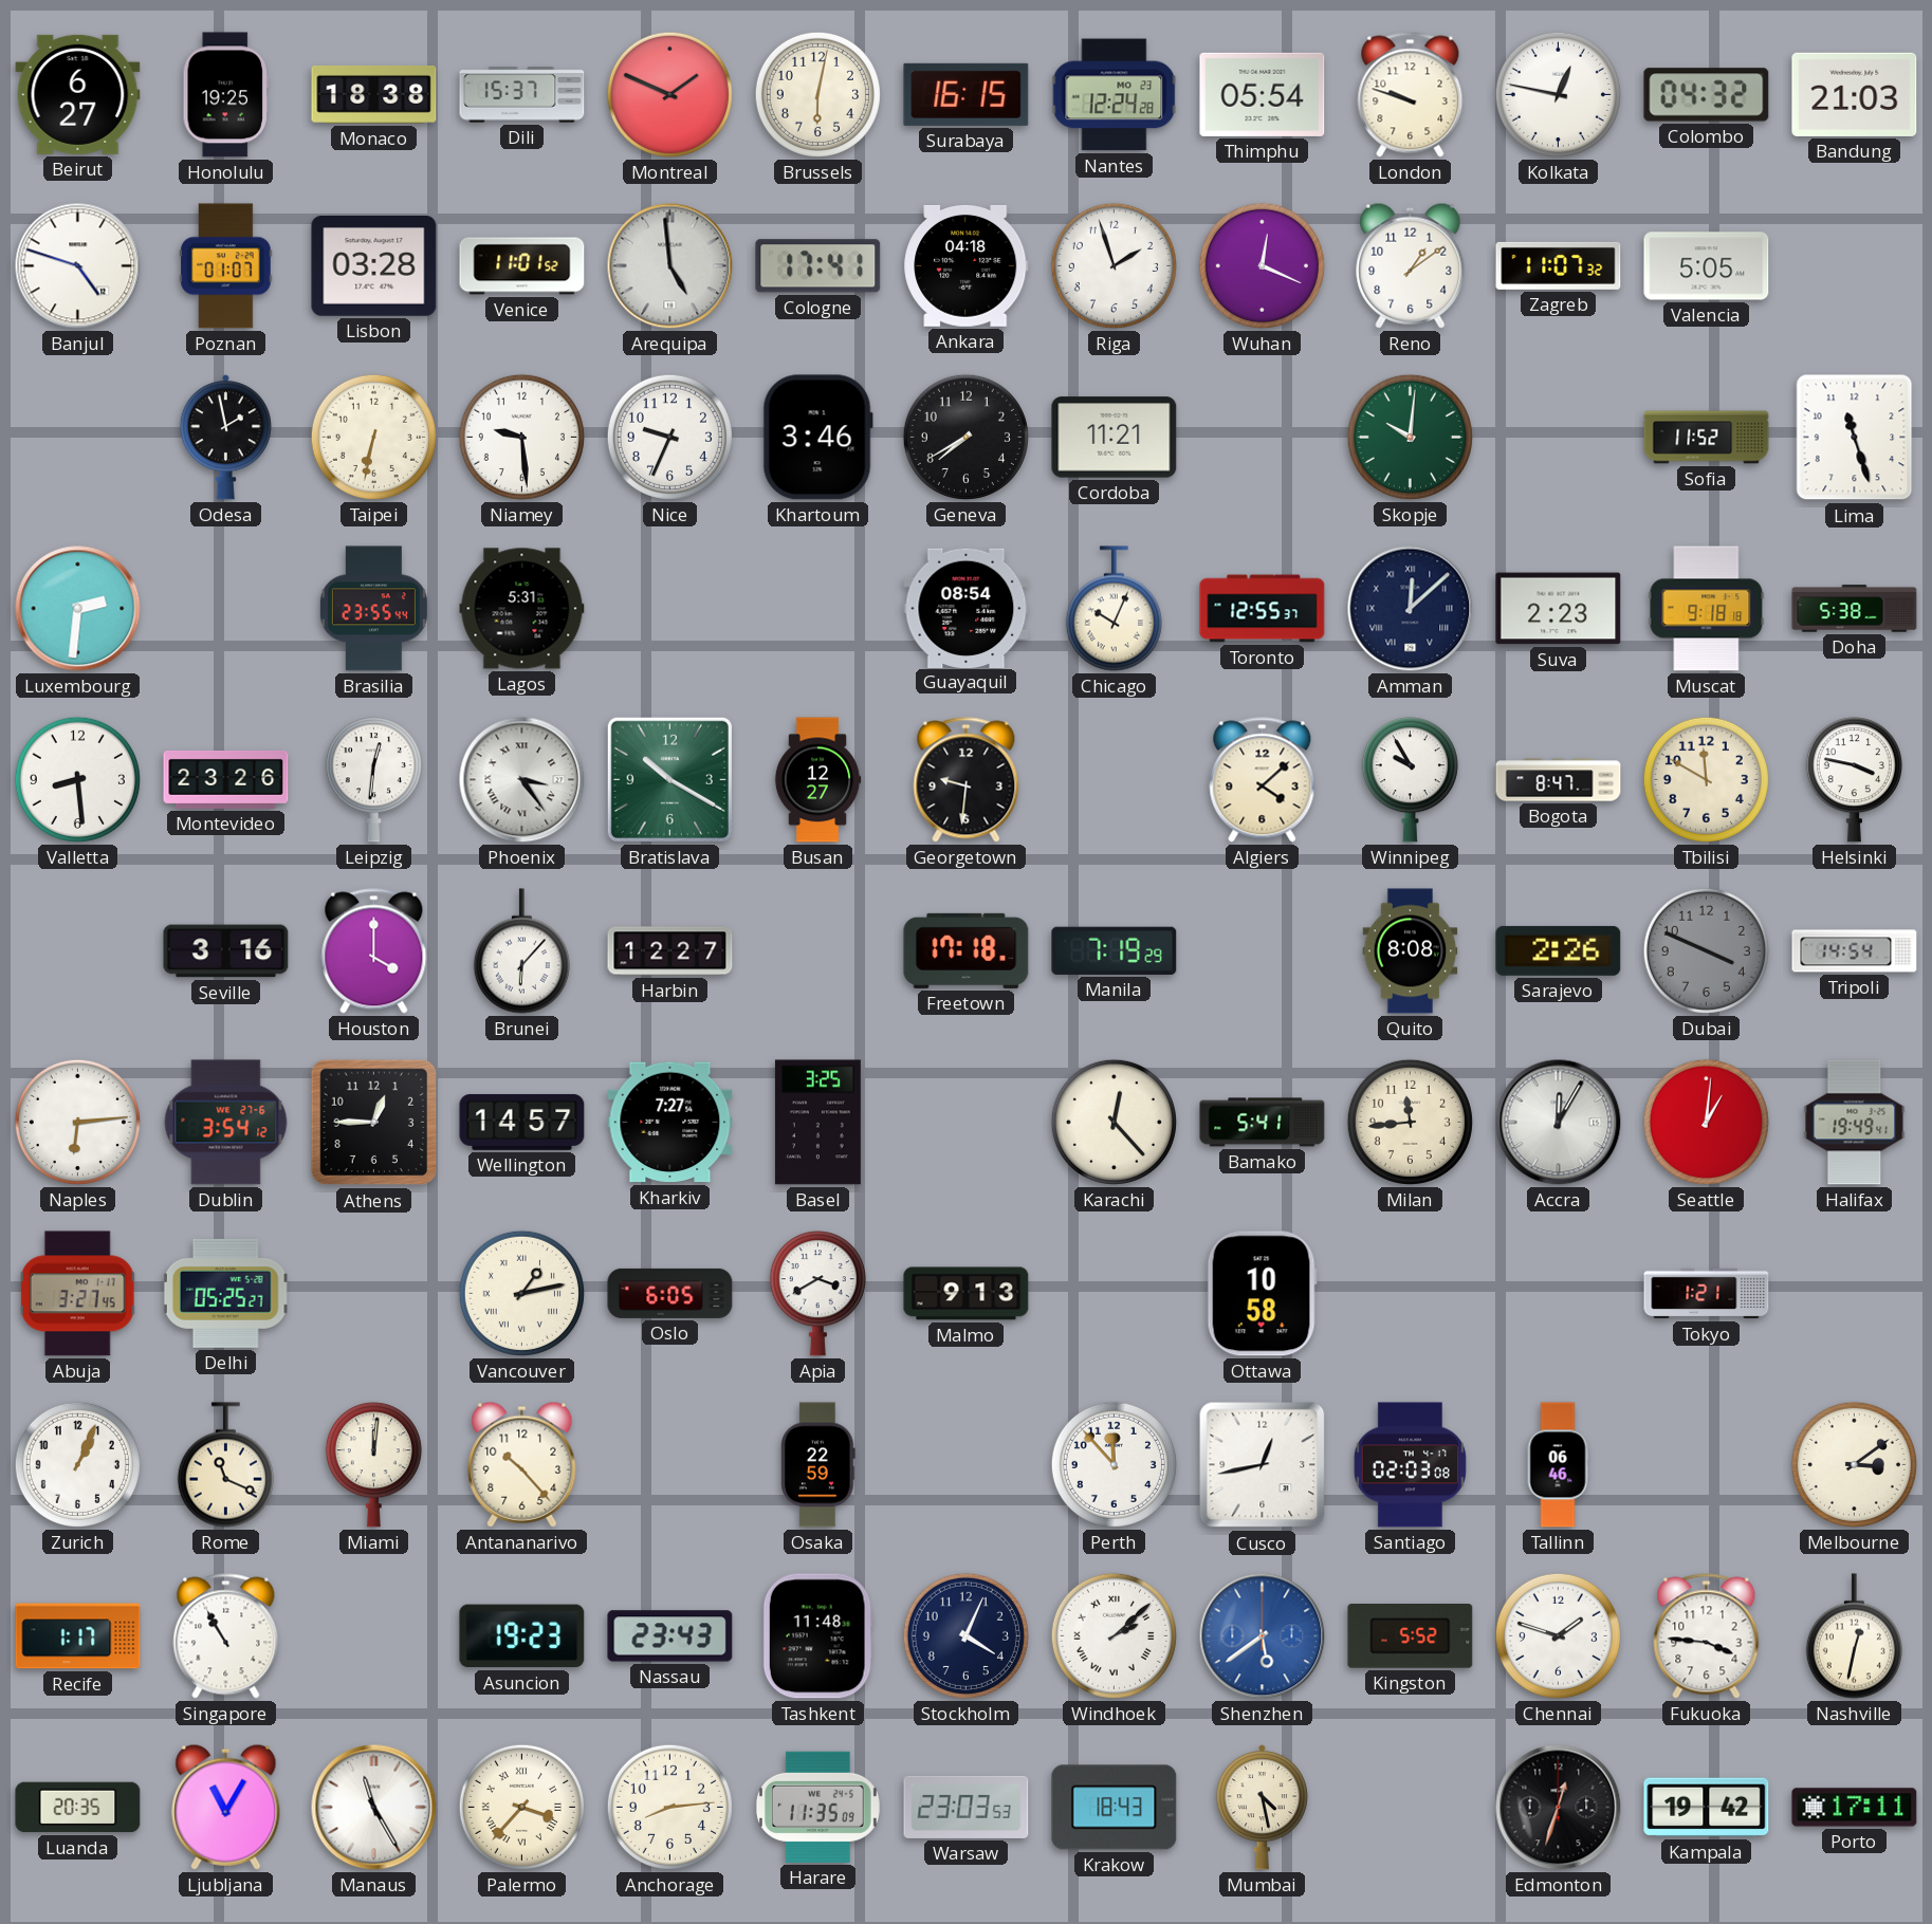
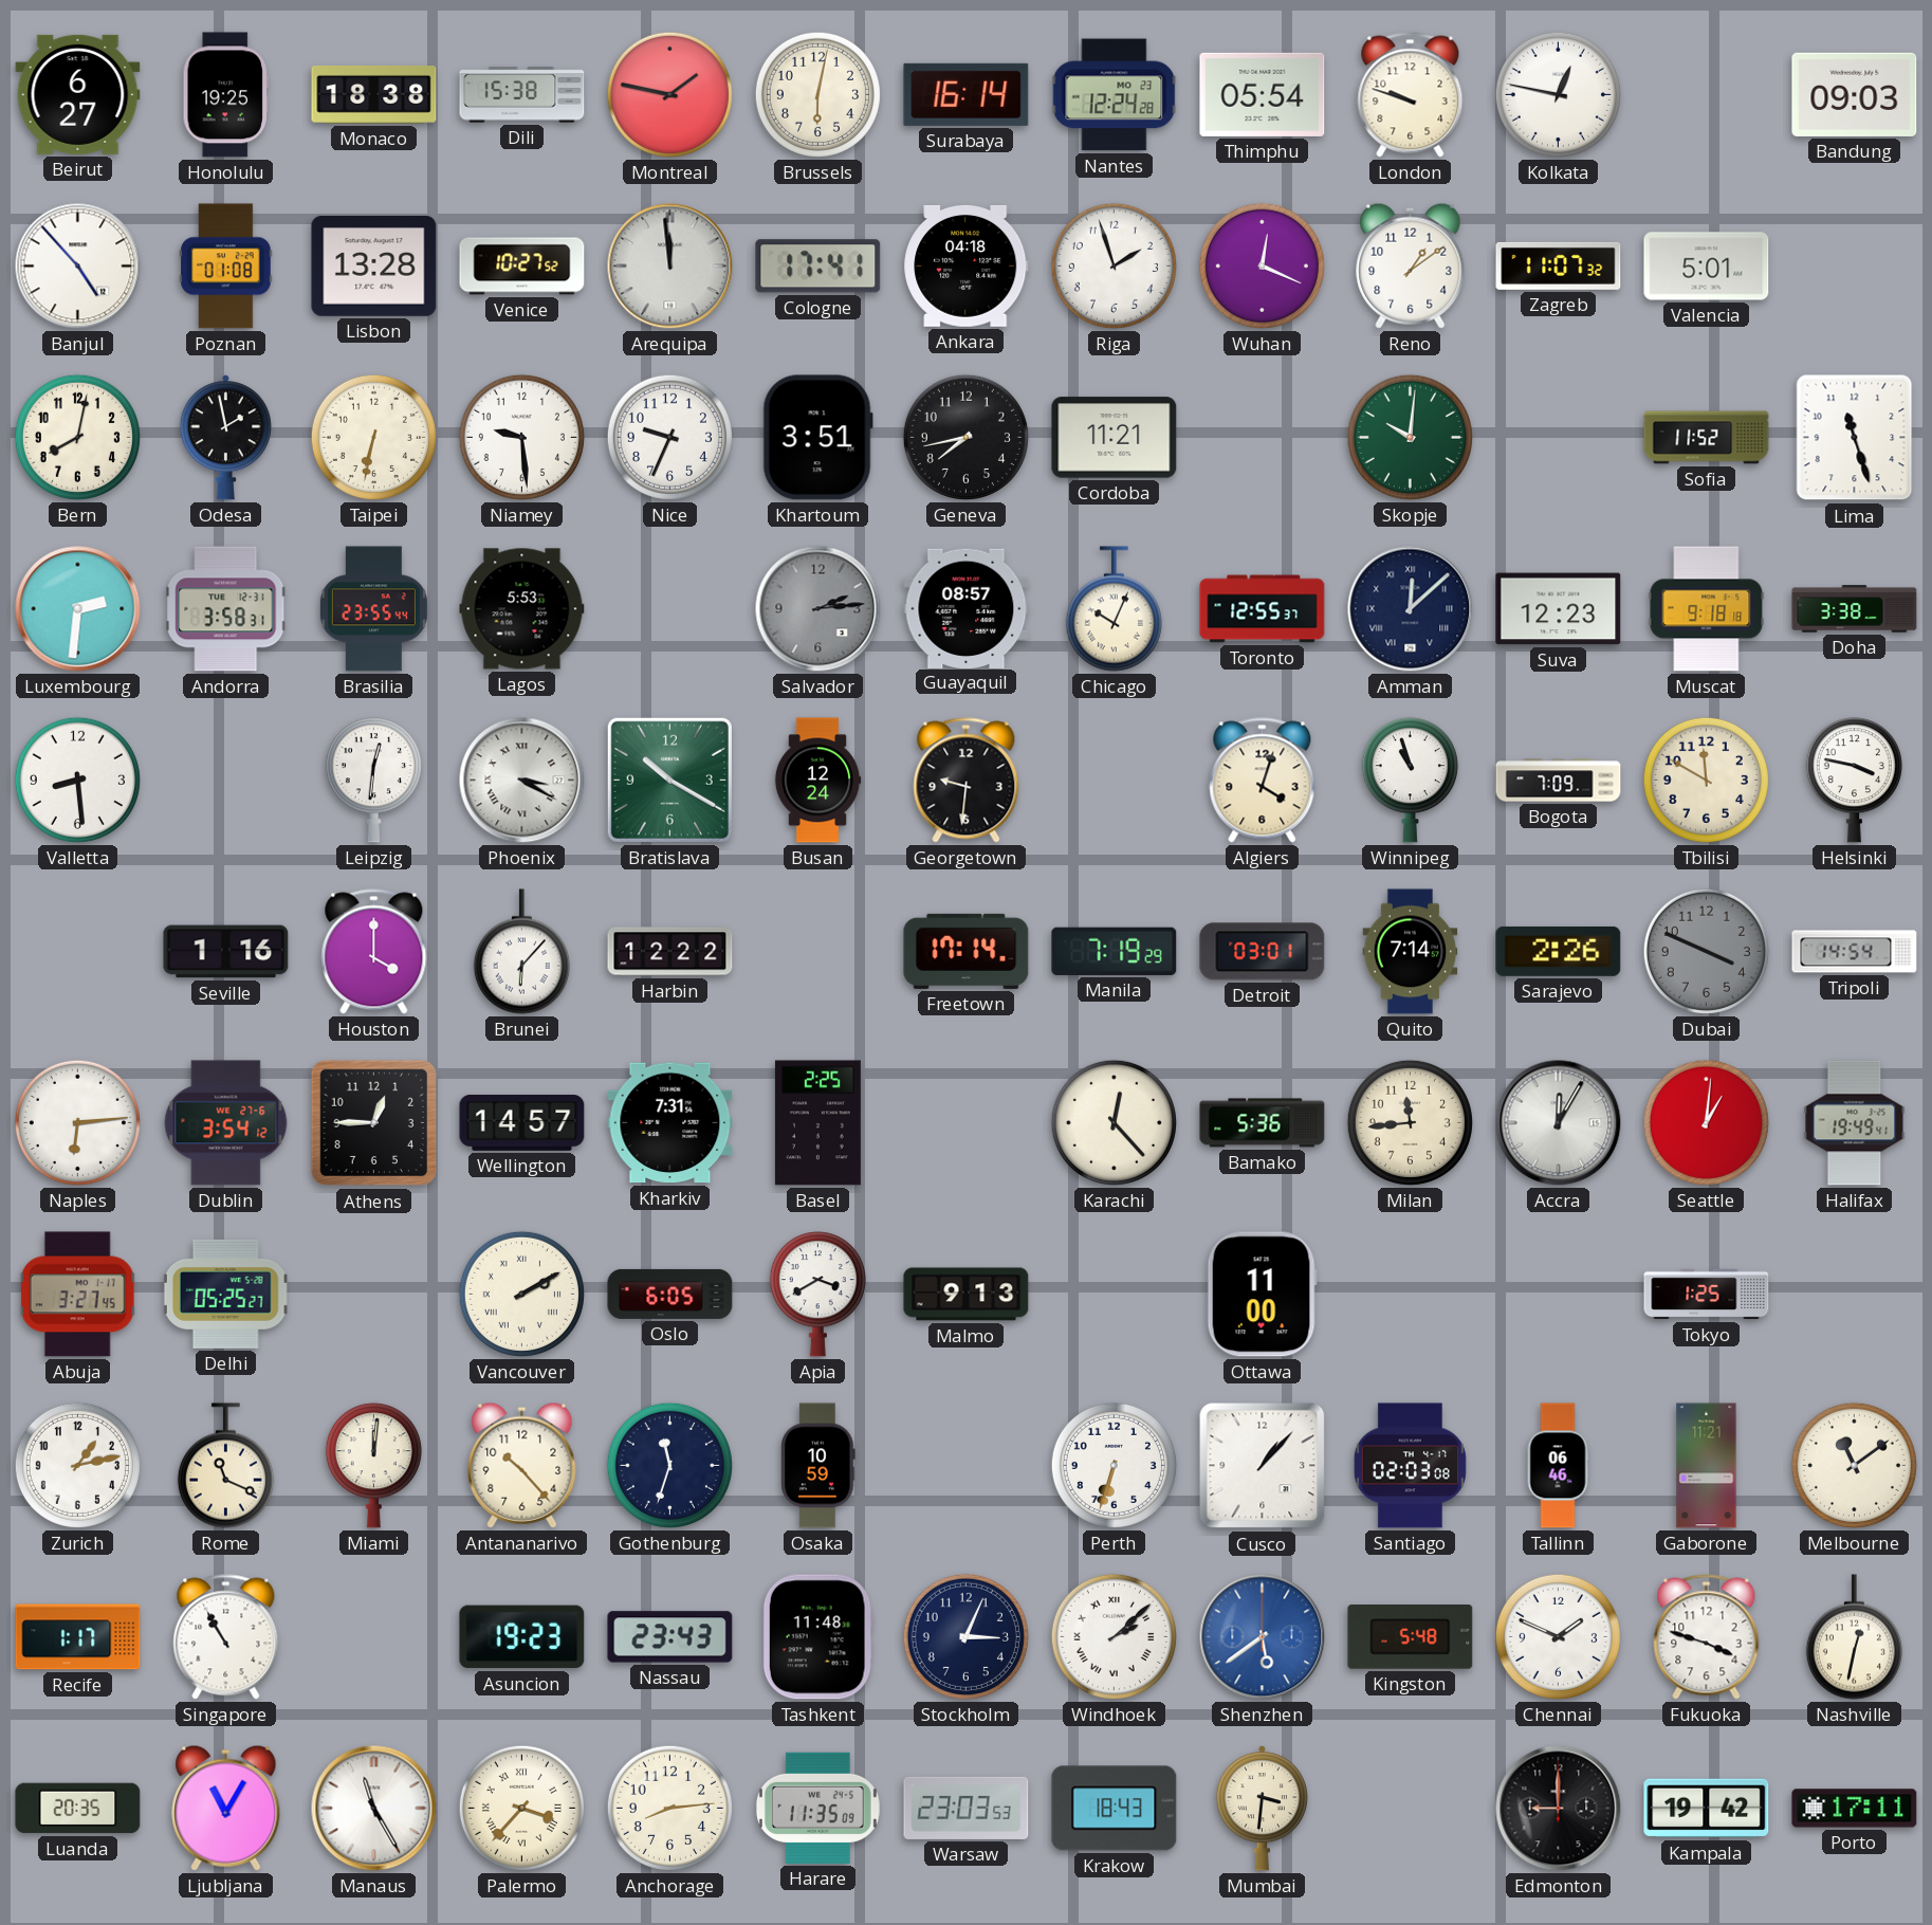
Dili: 15:37 -> 15:38
Montreal: 1:49 -> 1:47
Surabaya: 16:15 -> 16:14
Colombo: 04:32 -> none
Bandung: 21:03 -> 09:03
Banjul: 4:48 -> 4:53
Poznan: 01:07 -> 01:08
Lisbon: 03:28 -> 13:28
Venice: 11:01 -> 10:27
Arequipa: 4:59 -> 11:59
Valencia: 5:05 -> 5:01
Bern: none -> 8:02
Khartoum: 3:46 -> 3:51
Geneva: 7:40 -> 7:43
Andorra: none -> 3:58
Lagos: 5:31 -> 5:53
Salvador: none -> 2:14
Guayaquil: 08:54 -> 08:57
Suva: 2:23 -> 12:23
Doha: 5:38 -> 3:38
Montevideo: 23:26 -> none
Phoenix: 3:24 -> 3:20
Busan: 12:27 -> 12:24
Algiers: 4:08 -> 4:03
Winnipeg: 9:55 -> 10:57
Bogota: 8:47 -> 7:09
Seville: 3:16 -> 1:16
Harbin: 12:27 -> 12:22
Freetown: 17:18 -> 17:14
Detroit: none -> 03:01
Quito: 8:08 -> 7:14
Kharkiv: 7:27 -> 7:31
Basel: 3:25 -> 2:25
Bamako: 5:41 -> 5:36
Vancouver: 1:13 -> 2:10
Ottawa: 10:58 -> 11:00
Tokyo: 1:21 -> 1:25
Zurich: 1:04 -> 1:13
Gothenburg: none -> 11:33
Osaka: 22:59 -> 10:59
Perth: 11:53 -> 6:33
Cusco: 12:43 -> 1:07
Gaborone: none -> 11:21
Melbourne: 3:09 -> 11:09
Stockholm: 4:04 -> 3:04
Kingston: 5:52 -> 5:48
Chennai: 1:48 -> 1:49
Fukuoka: 3:46 -> 3:48
Mumbai: 4:28 -> 3:31
Edmonton: 12:33 -> 9:00
